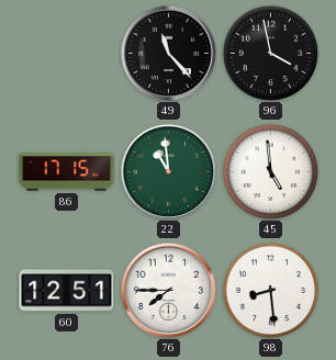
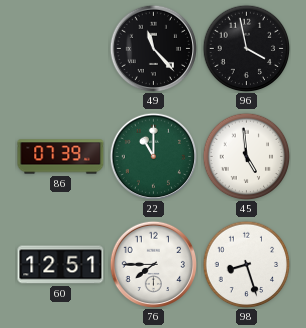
86: 17:15 -> 07:39
22: 10:59 -> 11:00
98: 8:29 -> 8:27
